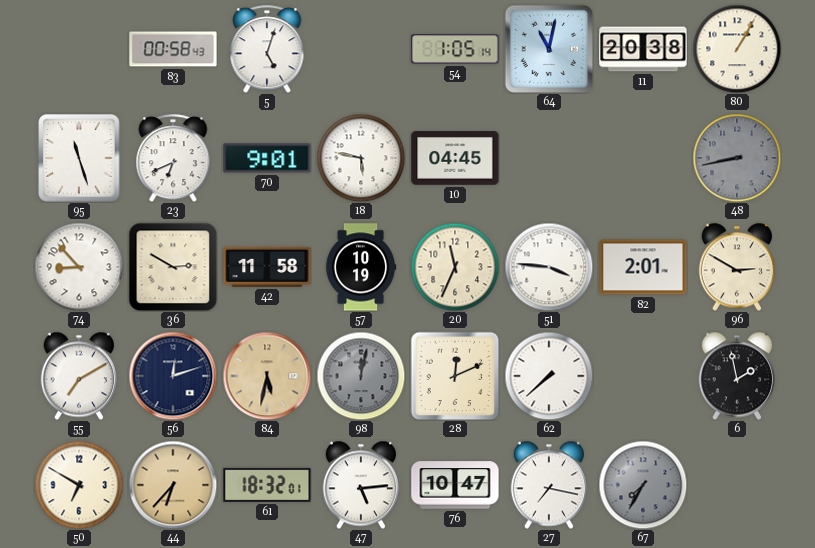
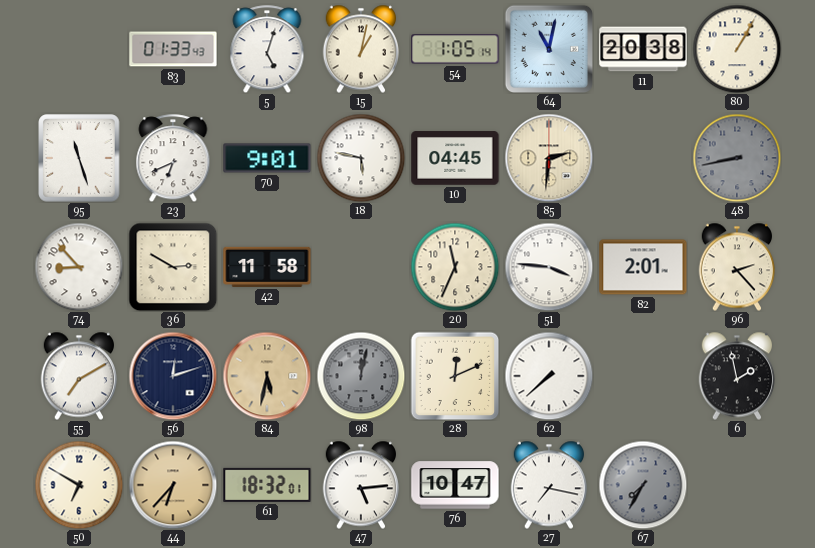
83: 00:58 -> 01:33
15: none -> 1:02
85: none -> 2:31
57: 10:19 -> none
96: 2:50 -> 2:23
